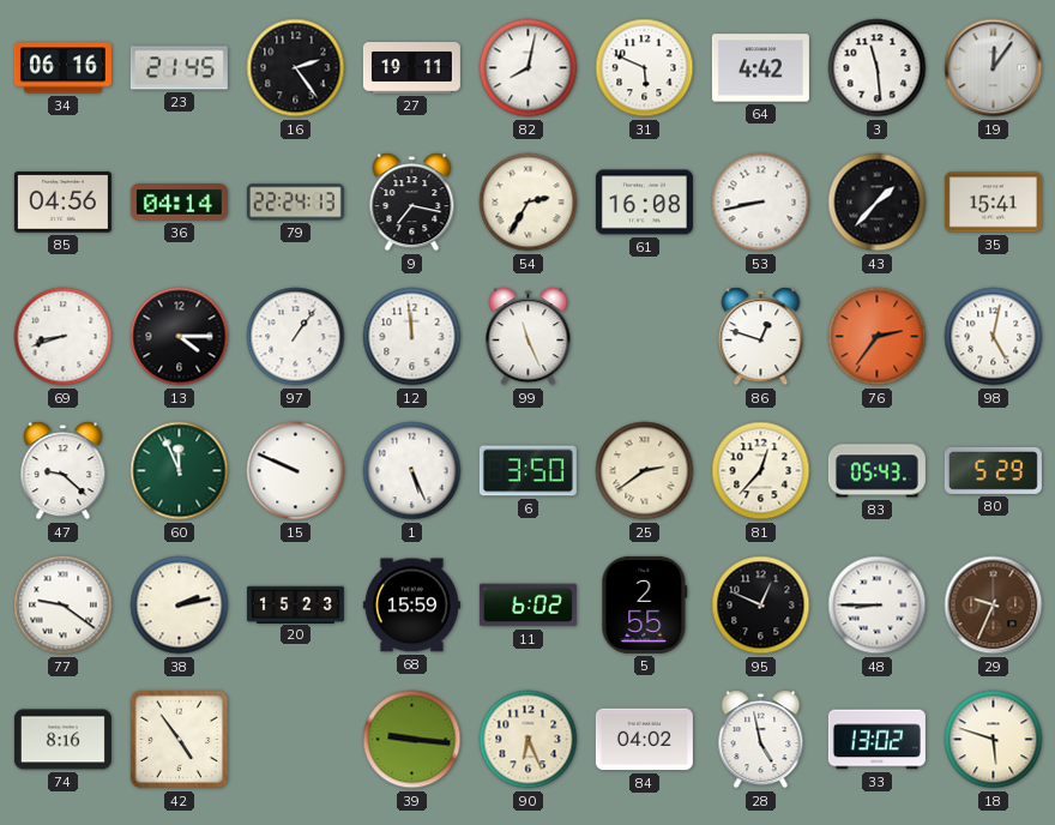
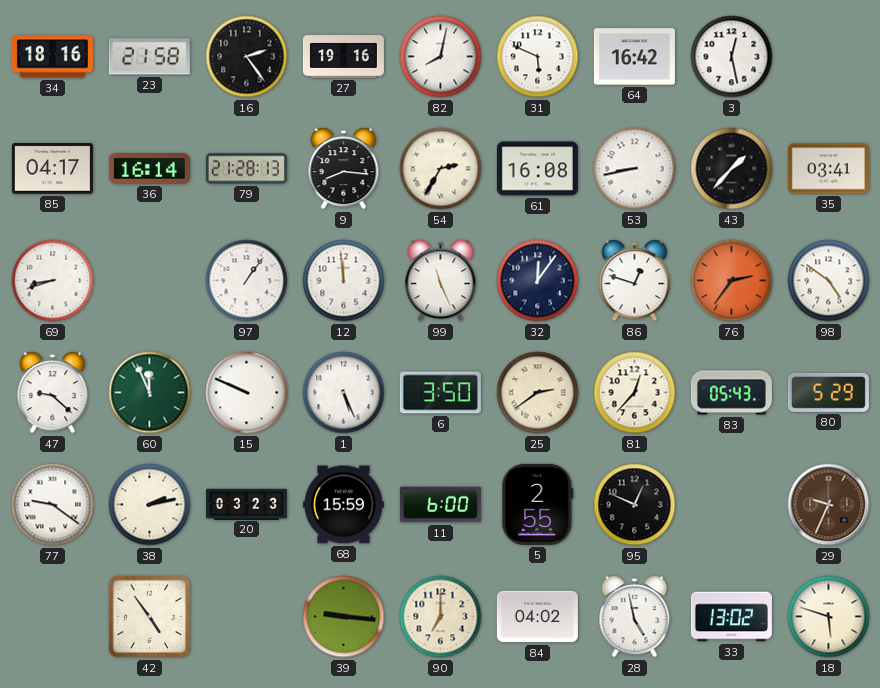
34: 06:16 -> 18:16
23: 21:45 -> 21:58
27: 19:11 -> 19:16
64: 4:42 -> 16:42
3: 11:29 -> 12:28
19: 12:06 -> none
85: 04:56 -> 04:17
36: 04:14 -> 16:14
79: 22:24 -> 21:28
9: 7:17 -> 8:16
35: 15:41 -> 03:41
13: 4:15 -> none
32: none -> 12:06
98: 5:02 -> 4:51
20: 15:23 -> 03:23
11: 6:02 -> 6:00
48: 8:45 -> none
74: 8:16 -> none
90: 6:26 -> 7:00
